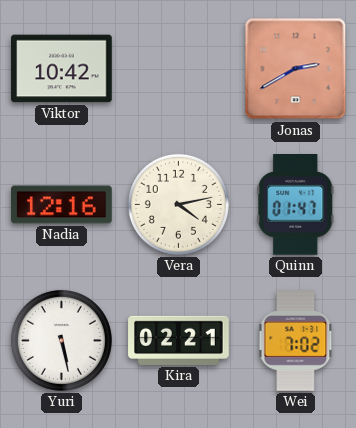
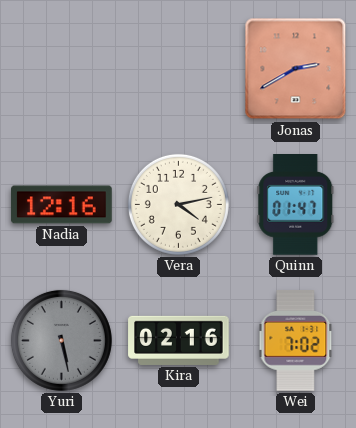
Viktor: 10:42 -> none
Yuri dial: white -> grey
Kira: 02:21 -> 02:16
